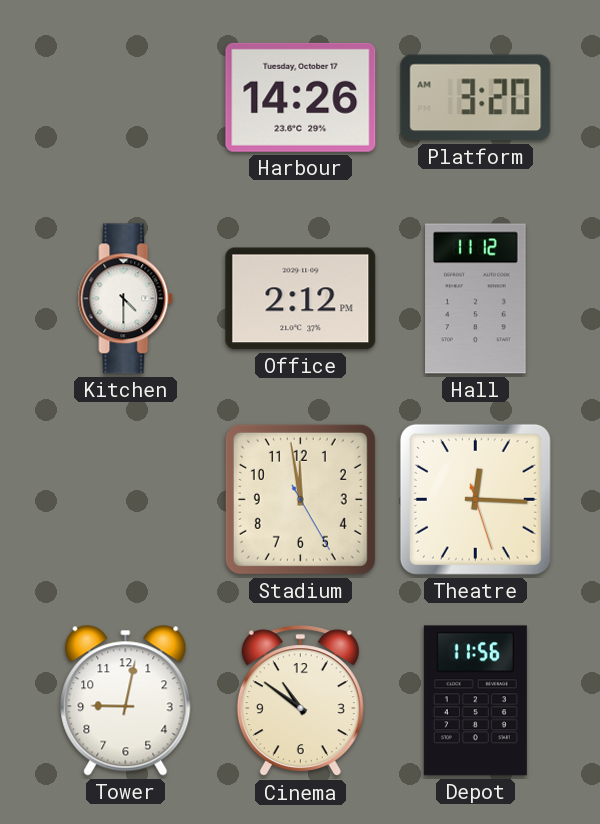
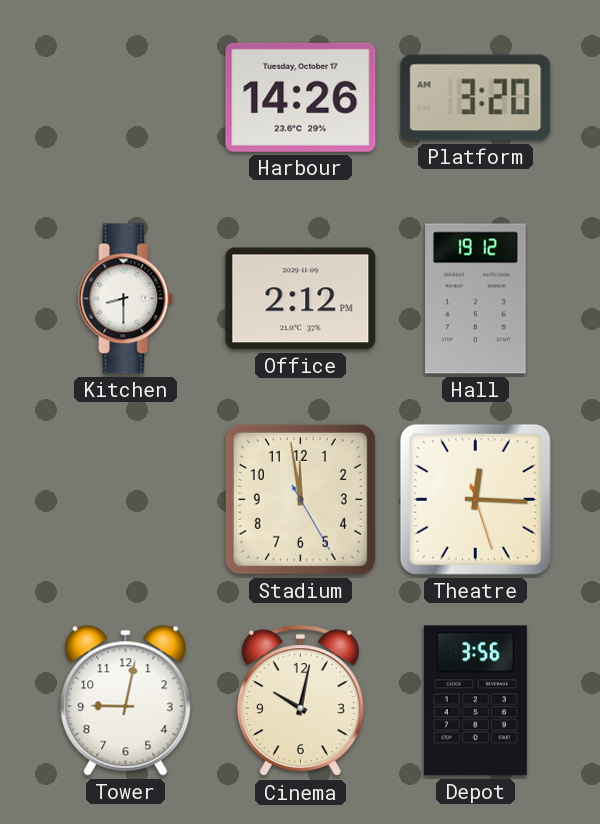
Kitchen: 4:30 -> 8:30
Hall: 11:12 -> 19:12
Cinema: 10:51 -> 10:02
Depot: 11:56 -> 3:56
